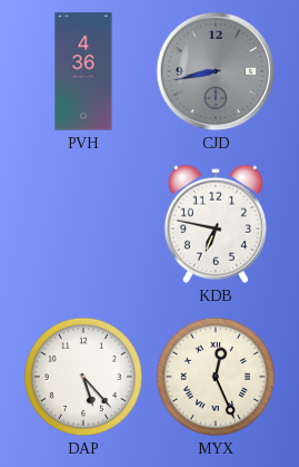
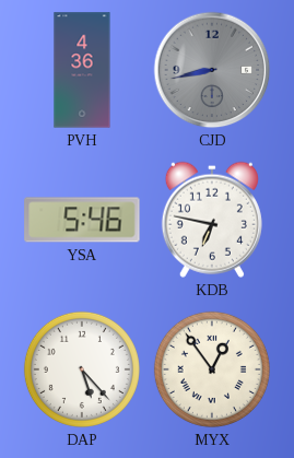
YSA: none -> 5:46
MYX: 12:26 -> 12:54
